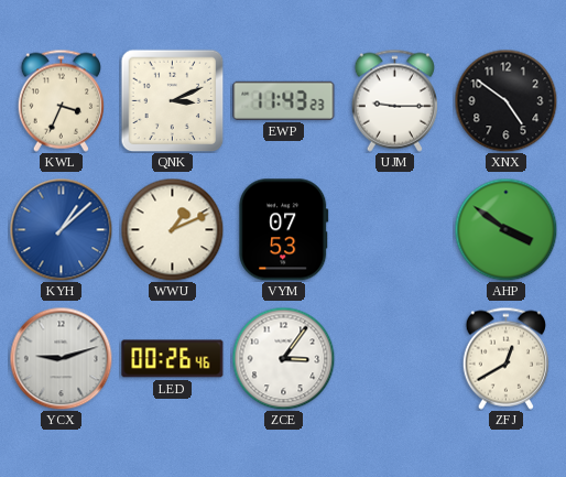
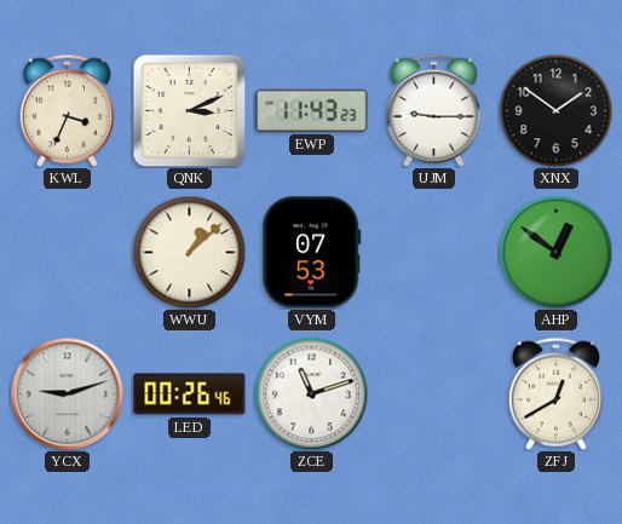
XNX: 4:51 -> 1:51
KYH: 1:08 -> none
WWU: 1:11 -> 1:08
AHP: 3:51 -> 12:51
ZCE: 3:06 -> 11:12
